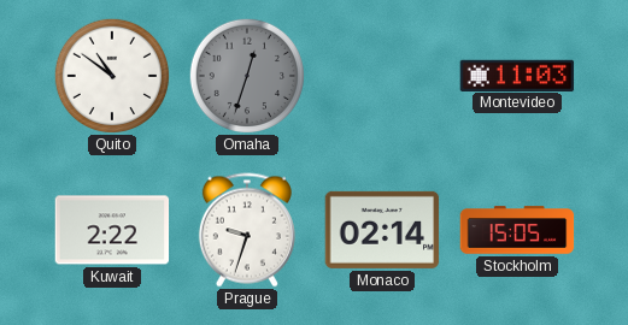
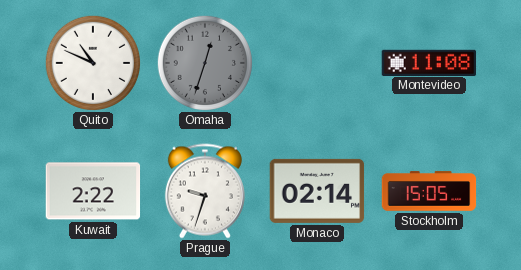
Quito: 10:51 -> 10:49
Montevideo: 11:03 -> 11:08
